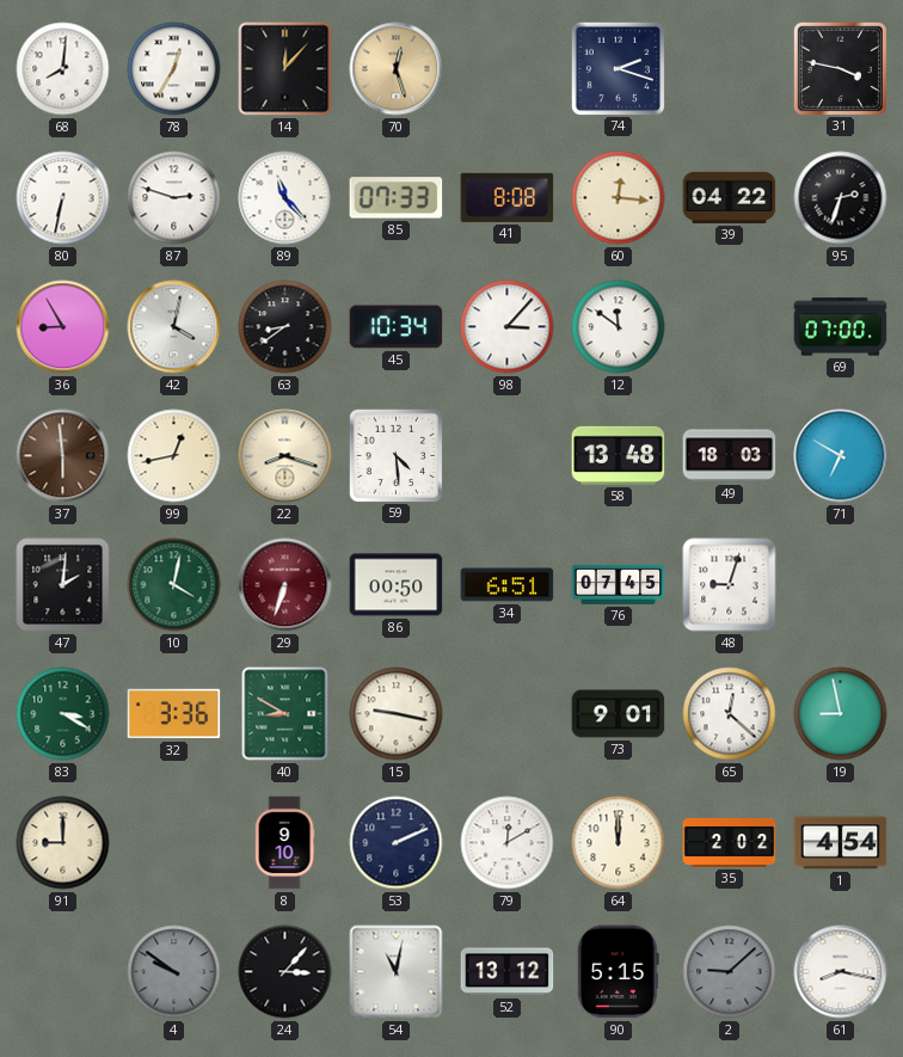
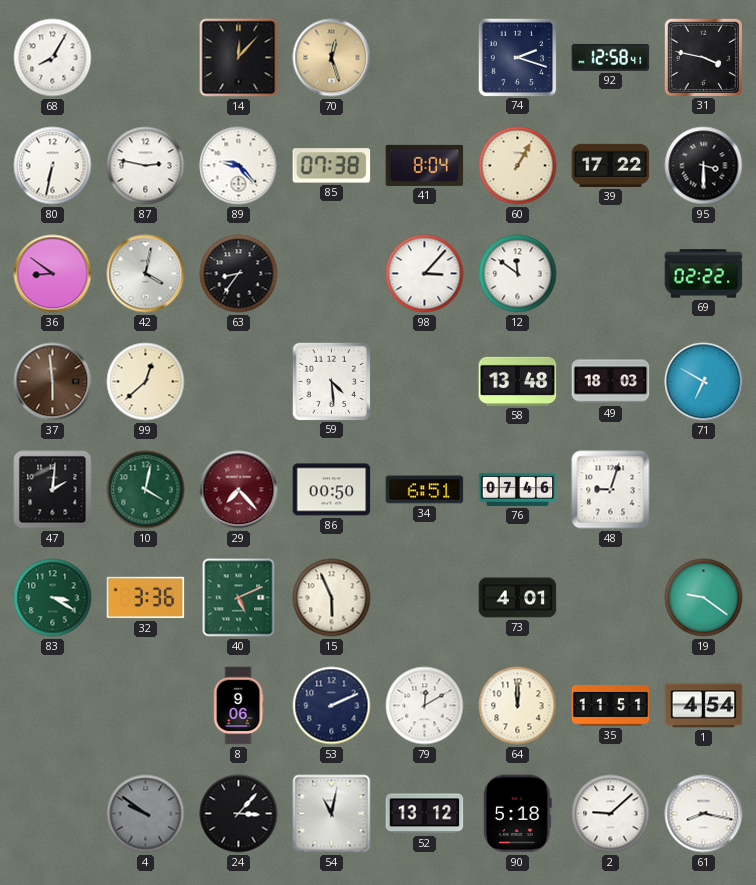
68: 8:01 -> 8:05
78: 12:35 -> none
92: none -> 12:58
87: 2:48 -> 2:47
89: 11:23 -> 9:23
85: 07:33 -> 07:38
41: 8:08 -> 8:04
60: 12:16 -> 1:05
39: 04:22 -> 17:22
95: 2:33 -> 3:30
36: 8:55 -> 8:51
63: 8:39 -> 8:36
45: 10:34 -> none
69: 07:00 -> 02:22
99: 12:43 -> 12:38
22: 8:18 -> none
29: 6:33 -> 7:23
76: 07:45 -> 07:46
40: 8:50 -> 5:11
15: 9:17 -> 5:56
73: 9:01 -> 4:01
65: 12:22 -> none
19: 8:58 -> 9:21
91: 9:00 -> none
8: 9:10 -> 9:06
35: 2:02 -> 11:51
90: 5:15 -> 5:18
2 dial: grey -> white
